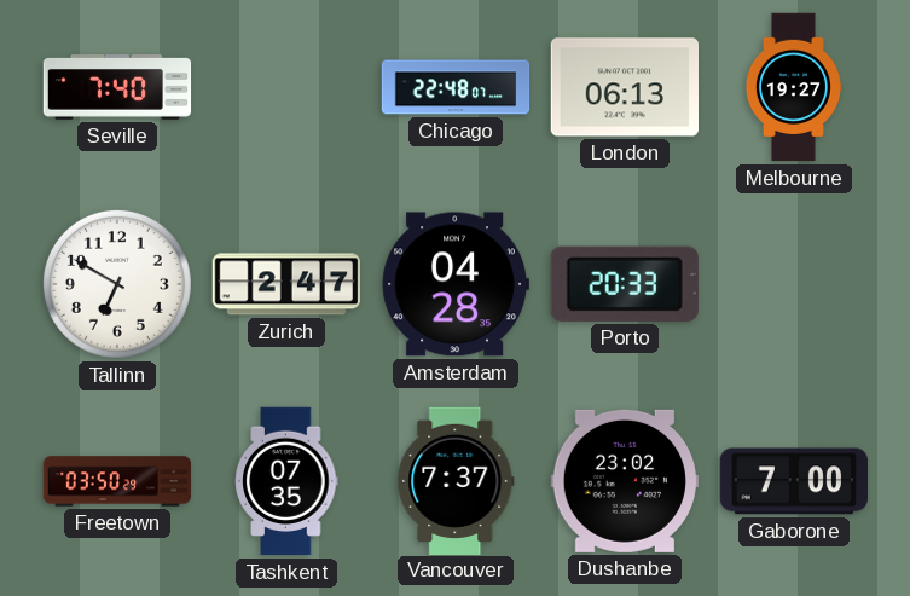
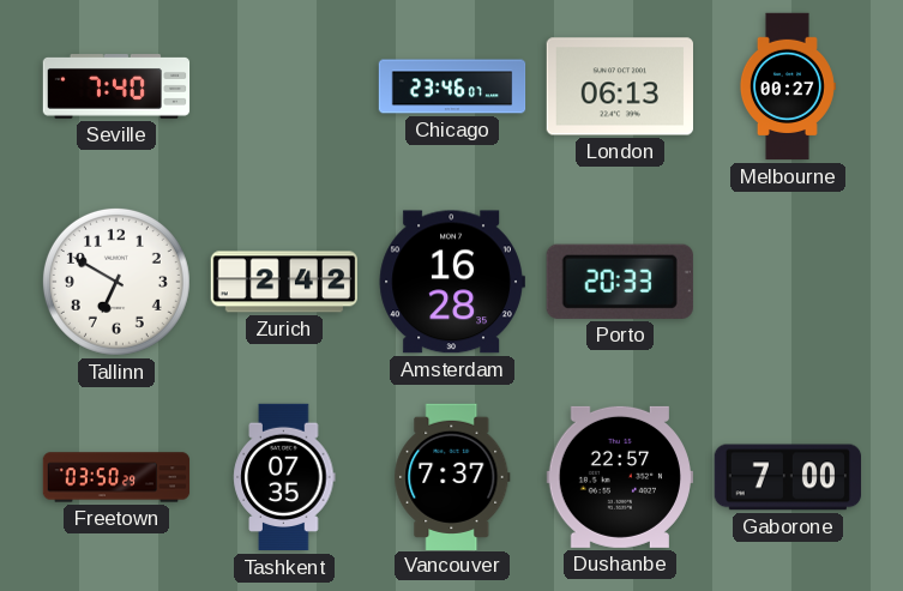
Chicago: 22:48 -> 23:46
Melbourne: 19:27 -> 00:27
Zurich: 2:47 -> 2:42
Amsterdam: 04:28 -> 16:28
Dushanbe: 23:02 -> 22:57
